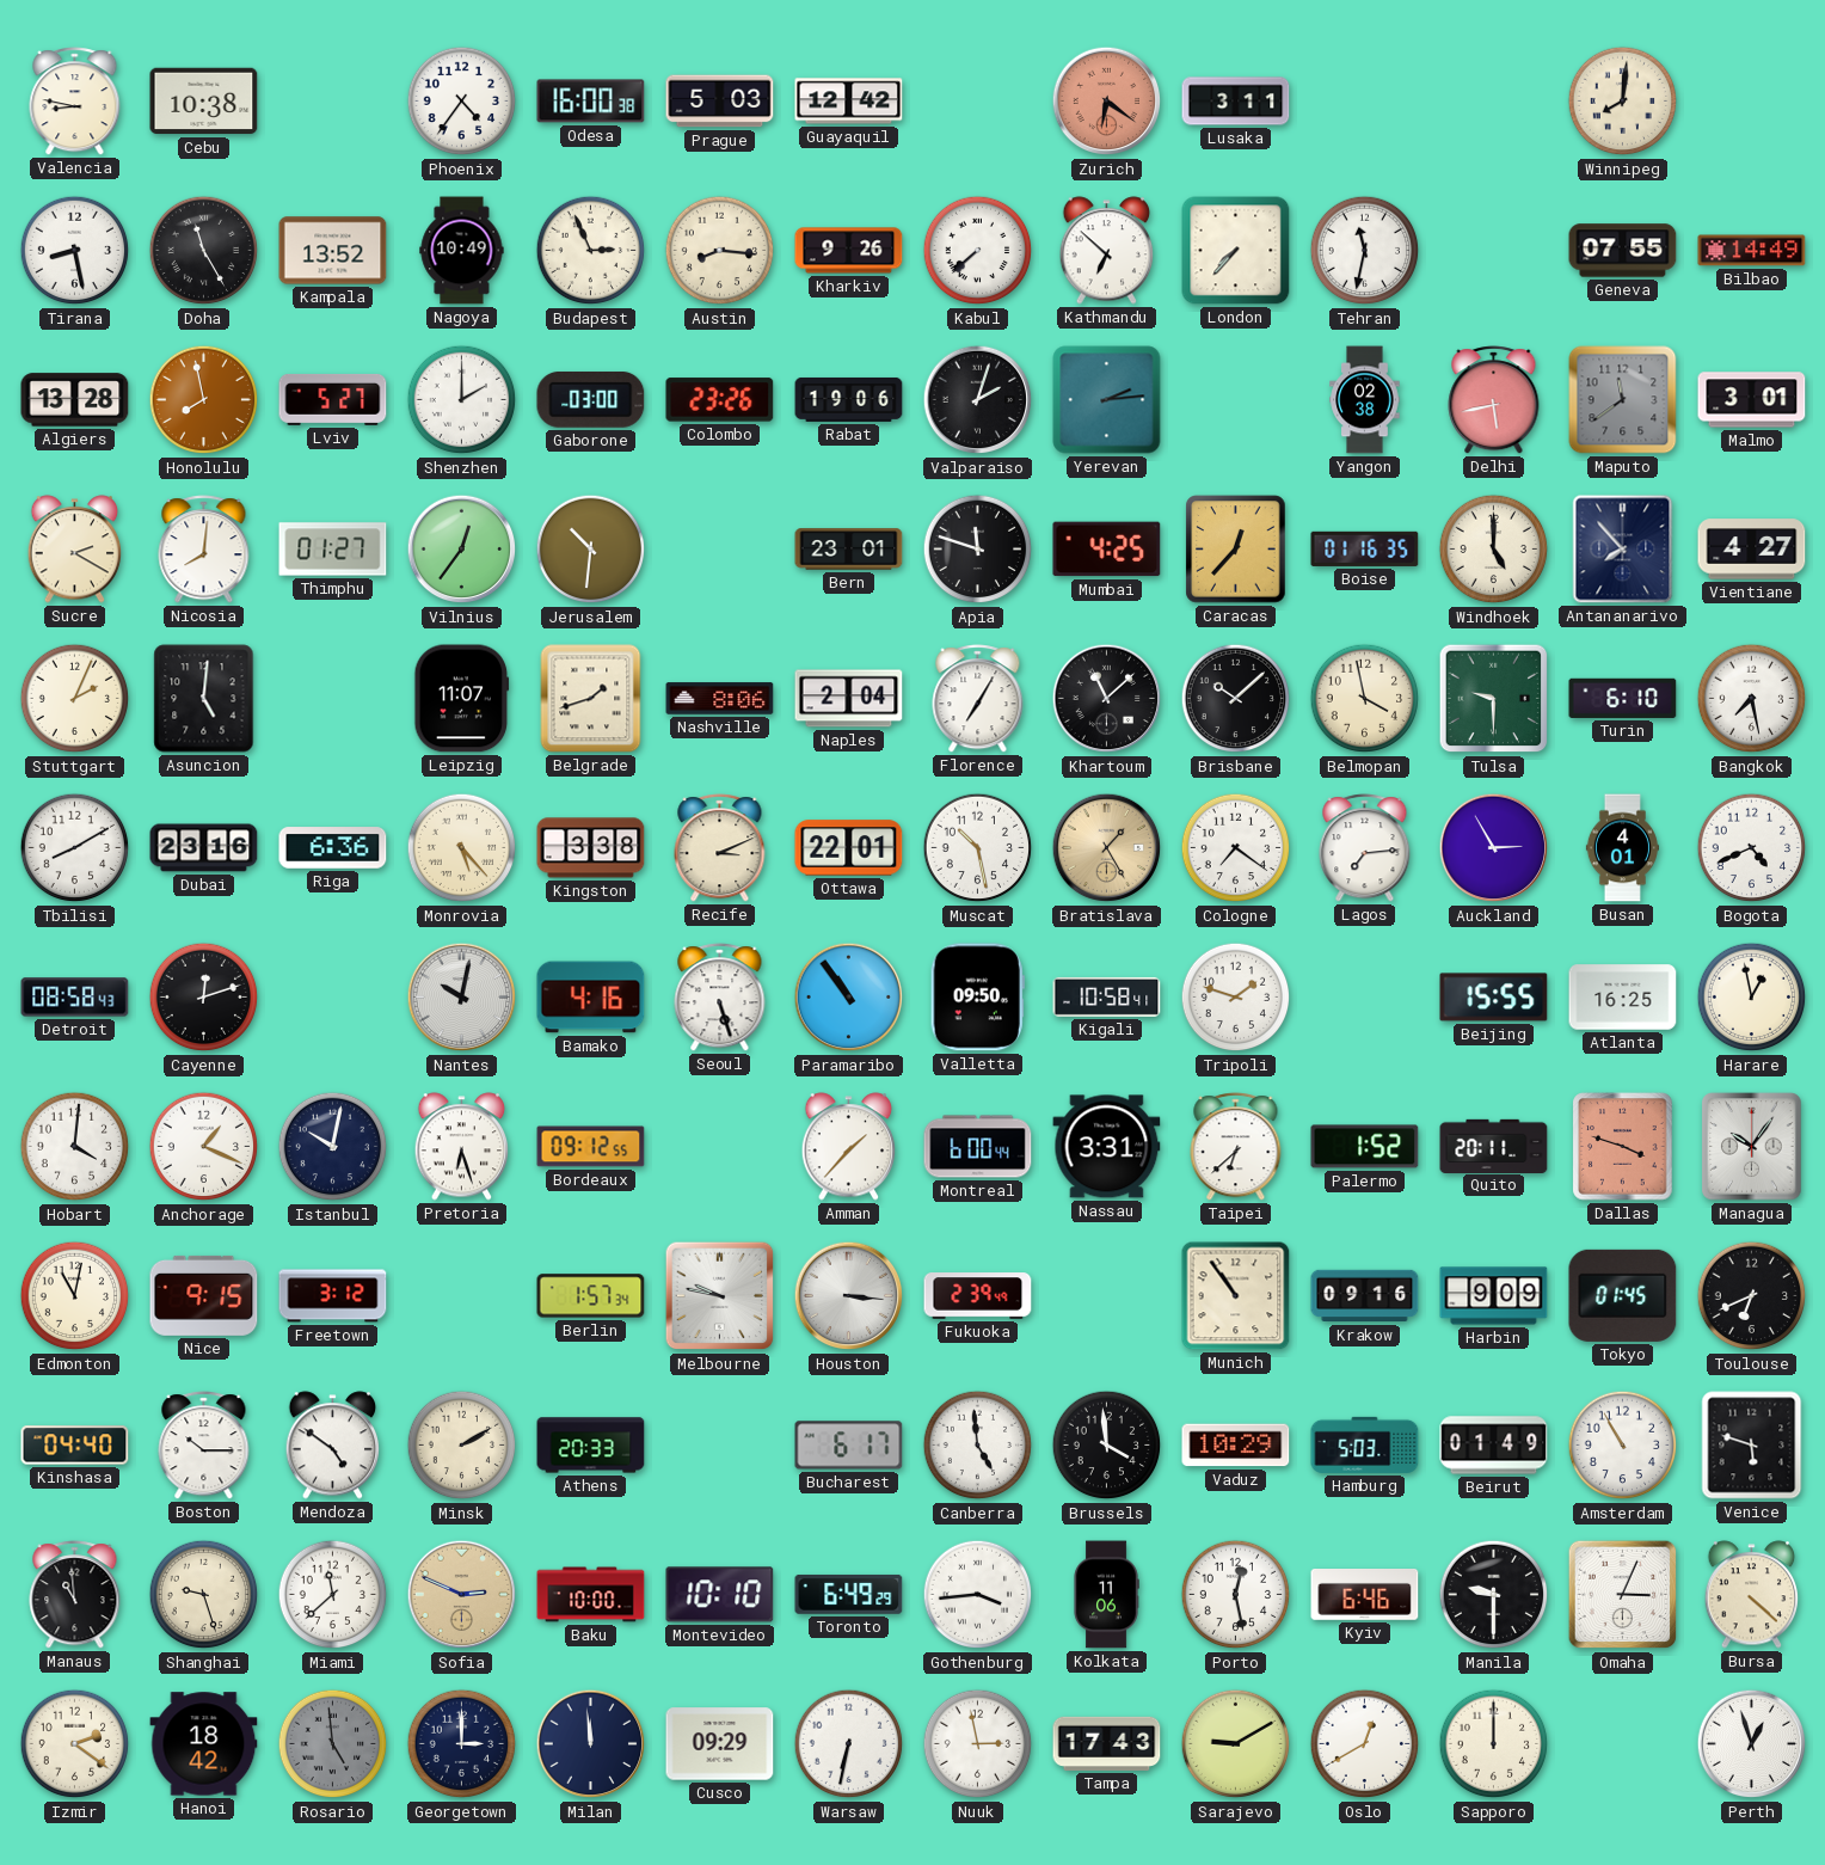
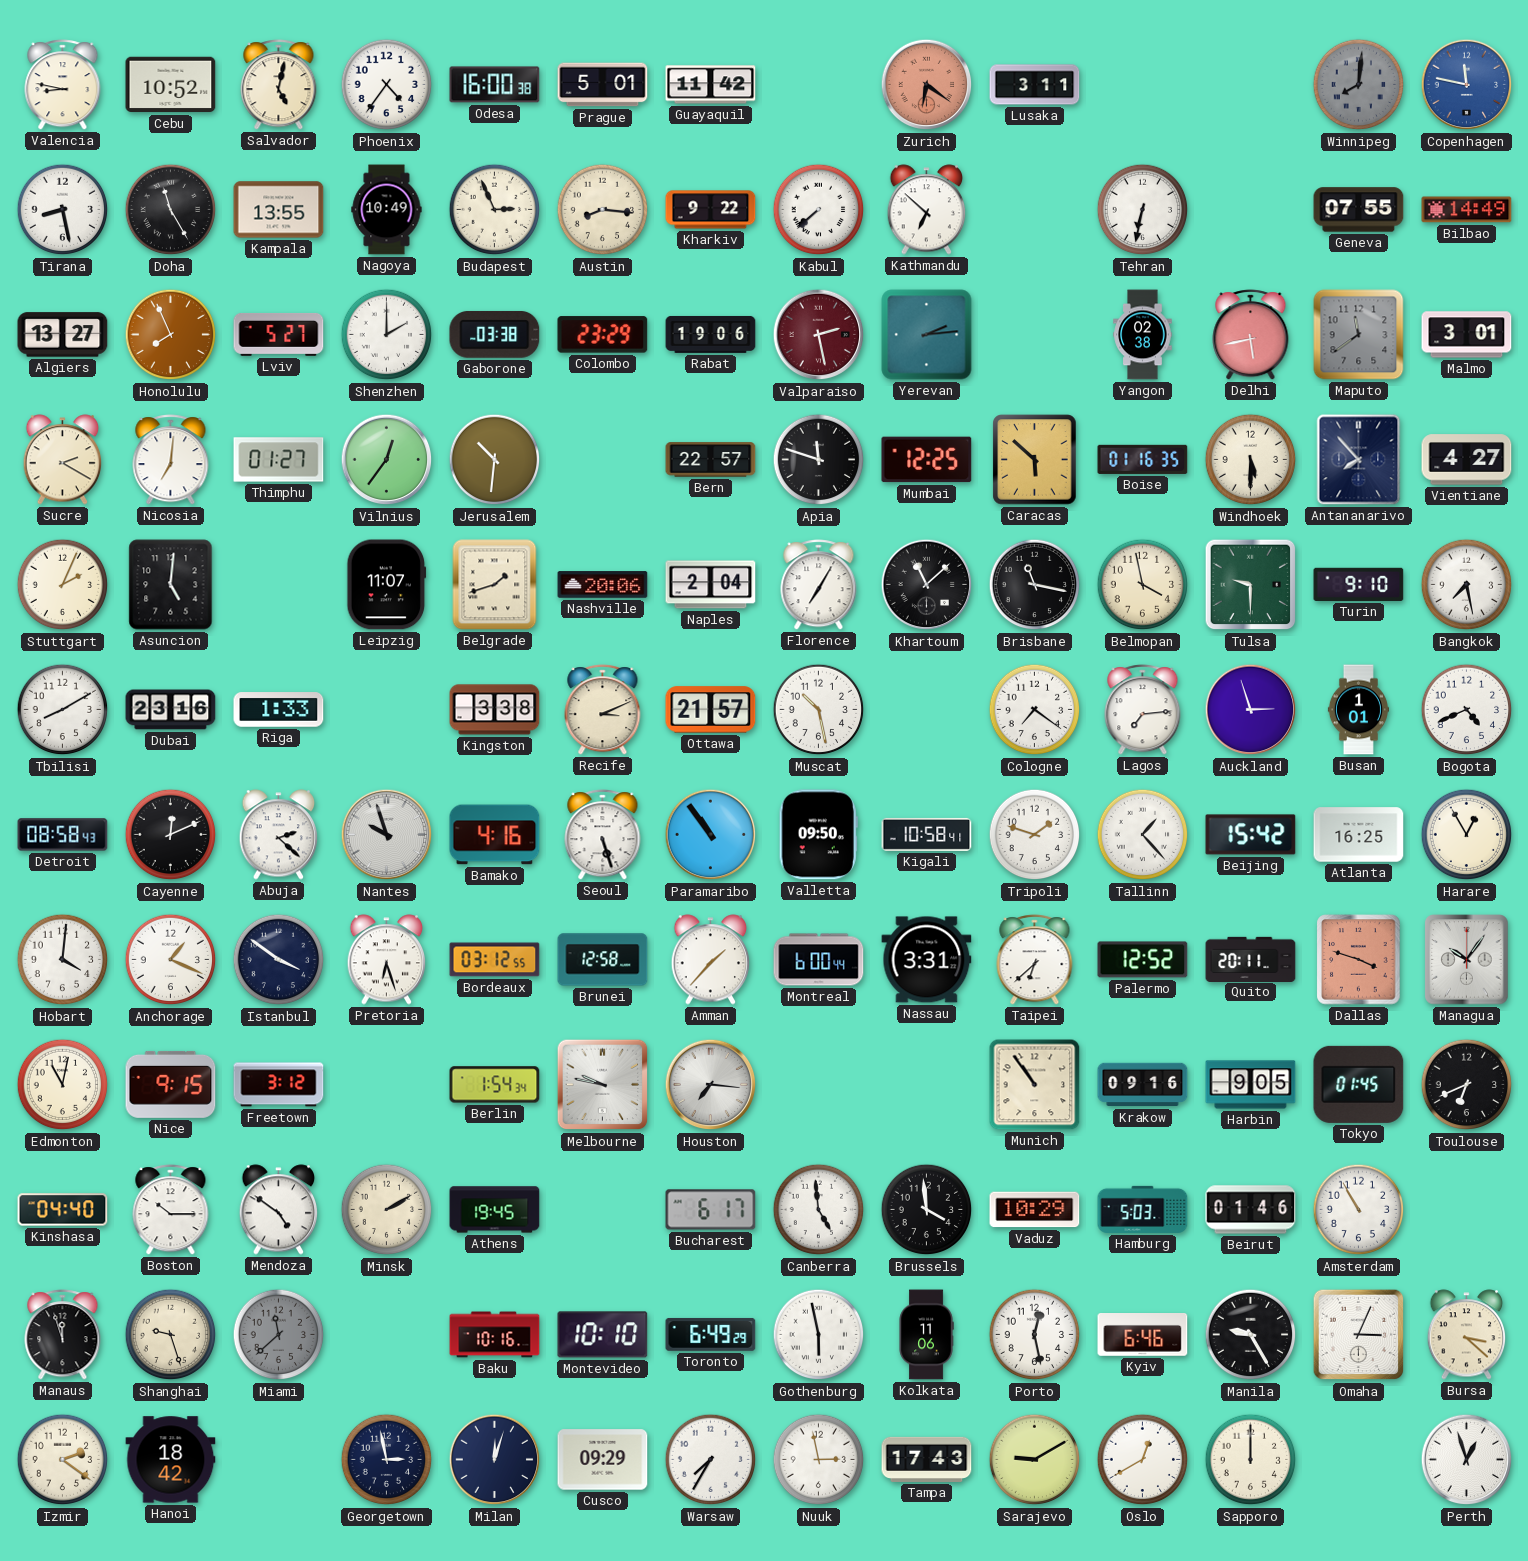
Cebu: 10:38 -> 10:52
Salvador: none -> 5:02
Prague: 5:03 -> 5:01
Guayaquil: 12:42 -> 11:42
Winnipeg dial: cream -> grey
Copenhagen: none -> 11:47
Kampala: 13:52 -> 13:55
Kharkiv: 9:26 -> 9:22
London: 7:37 -> none
Tehran: 11:32 -> 6:32
Algiers: 13:28 -> 13:27
Honolulu: 7:58 -> 7:56
Gaborone: 03:00 -> 03:38
Colombo: 23:26 -> 23:29
Valparaiso: 2:03 -> 2:28
Valparaiso dial: black -> burgundy
Nicosia: 8:01 -> 7:01
Bern: 23:01 -> 22:57
Mumbai: 4:25 -> 12:25
Caracas: 12:37 -> 5:52
Windhoek: 5:00 -> 5:30
Nashville: 8:06 -> 20:06
Brisbane: 10:08 -> 11:17
Turin: 6:10 -> 9:10
Riga: 6:36 -> 1:33
Monrovia: 5:23 -> none
Ottawa: 22:01 -> 21:57
Bratislava: 1:25 -> none
Auckland: 2:55 -> 2:57
Busan: 4:01 -> 1:01
Cayenne: 12:12 -> 12:11
Abuja: none -> 2:22
Nantes: 10:02 -> 9:57
Tallinn: none -> 1:23
Beijing: 15:55 -> 15:42
Harare: 12:58 -> 12:55
Istanbul: 10:02 -> 3:51
Bordeaux: 09:12 -> 03:12
Brunei: none -> 12:58
Palermo: 1:52 -> 12:52
Berlin: 1:57 -> 1:54
Houston: 3:16 -> 7:16
Fukuoka: 2:39 -> none
Harbin: 9:09 -> 9:05
Athens: 20:33 -> 19:45
Beirut: 01:49 -> 01:46
Venice: 5:48 -> none
Manaus: 10:59 -> 11:57
Miami dial: white -> grey
Sofia: 2:49 -> none
Baku: 10:00 -> 10:16
Gothenburg: 3:44 -> 5:58
Manila: 9:30 -> 9:25
Bursa: 4:22 -> 3:22
Rosario: 4:59 -> none
Georgetown: 3:00 -> 2:58
Milan: 11:59 -> 12:03
Warsaw: 6:32 -> 7:35
